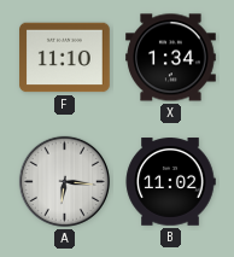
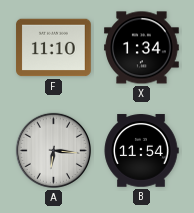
B: 11:02 -> 11:54
